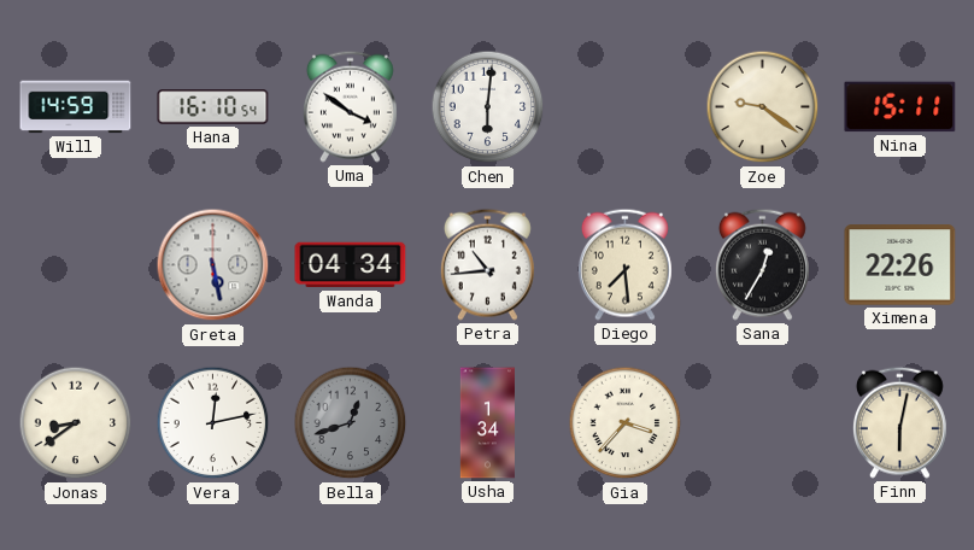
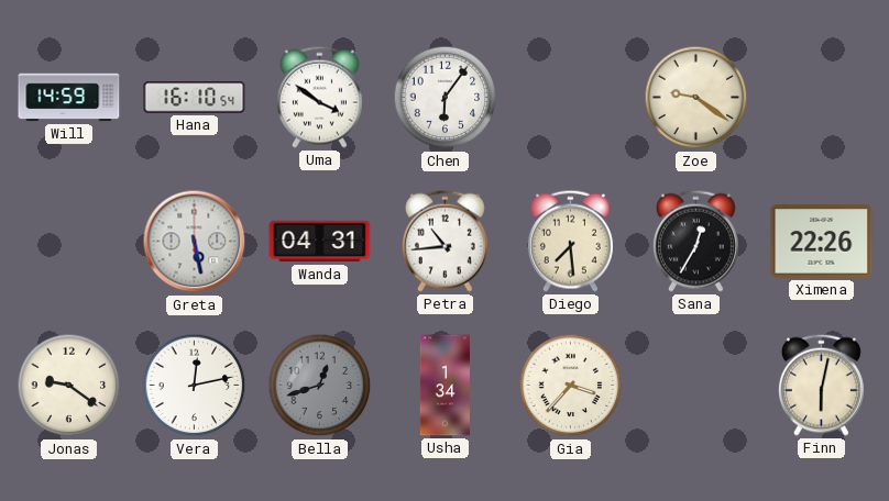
Chen: 6:01 -> 6:06
Nina: 15:11 -> none
Wanda: 04:34 -> 04:31
Jonas: 8:39 -> 9:21
